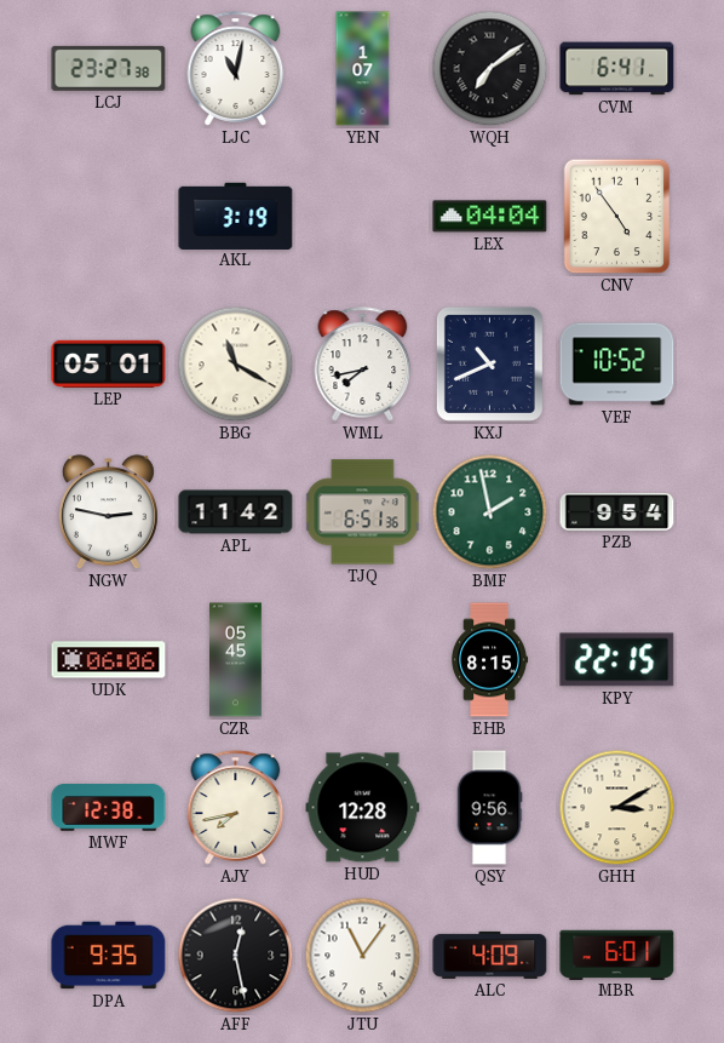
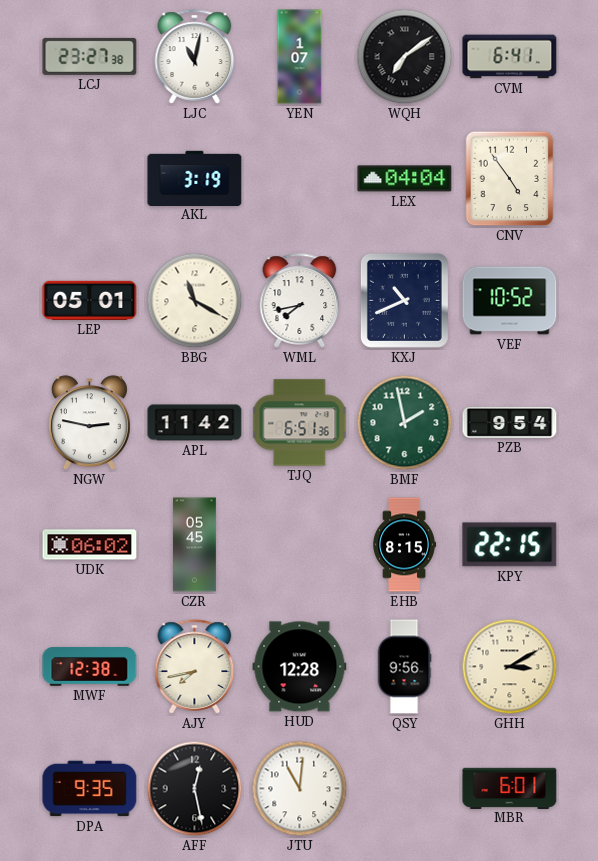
UDK: 06:06 -> 06:02
JTU: 11:06 -> 11:01
ALC: 4:09 -> none
